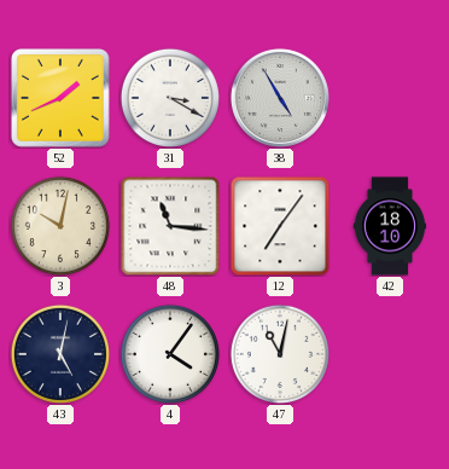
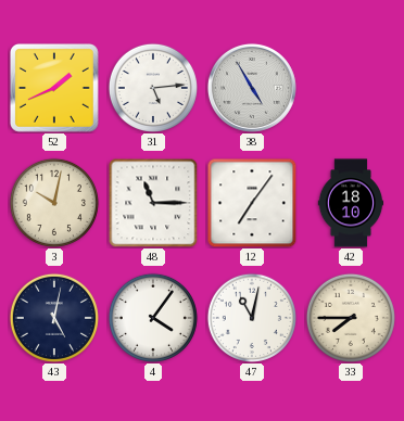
31: 3:20 -> 5:14
48: 11:16 -> 11:15
33: none -> 7:45
